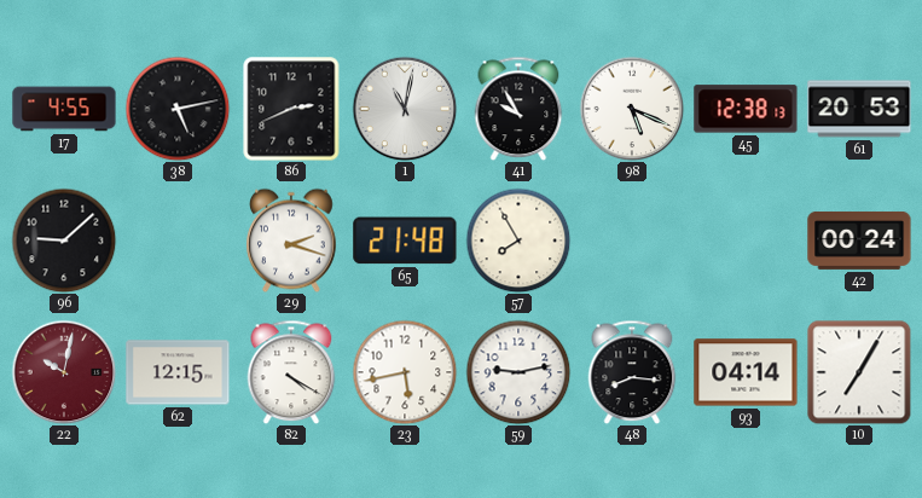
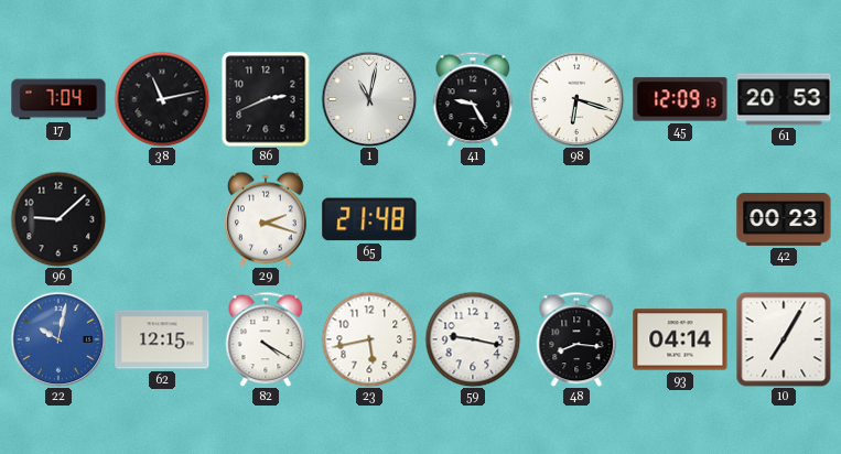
17: 4:55 -> 7:04
38: 5:13 -> 11:13
41: 9:55 -> 9:25
98: 5:19 -> 6:18
45: 12:38 -> 12:09
57: 7:55 -> none
42: 00:24 -> 00:23
22 dial: burgundy -> blue
59: 9:13 -> 9:17
